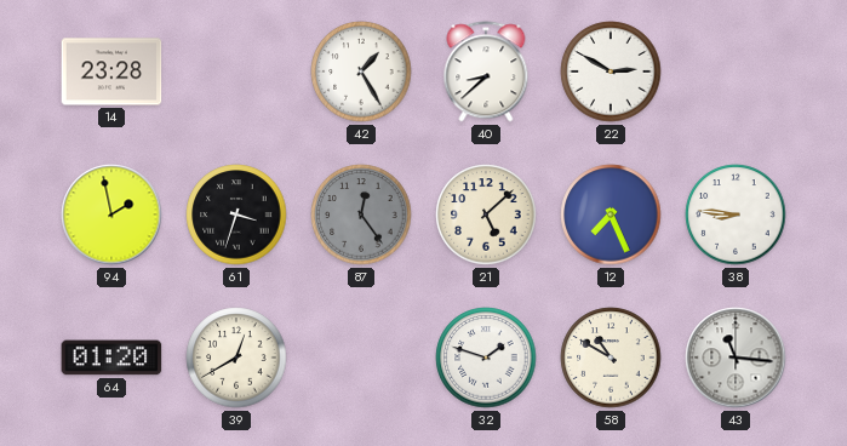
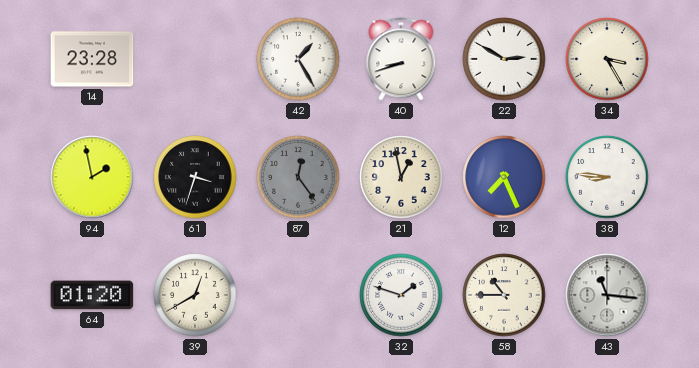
40: 8:38 -> 8:42
34: none -> 3:25
21: 5:08 -> 12:58
58: 10:50 -> 10:45
